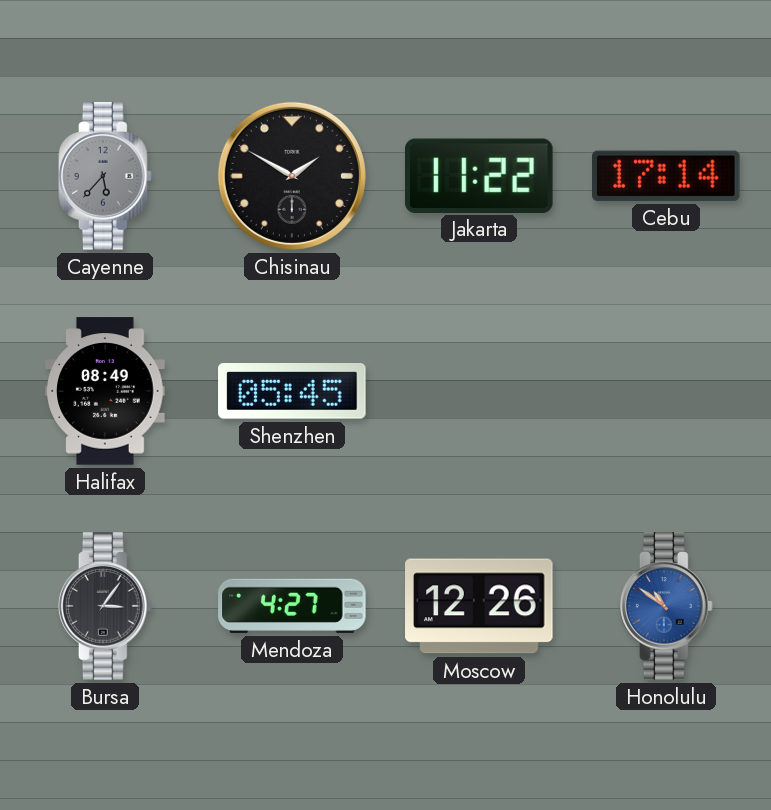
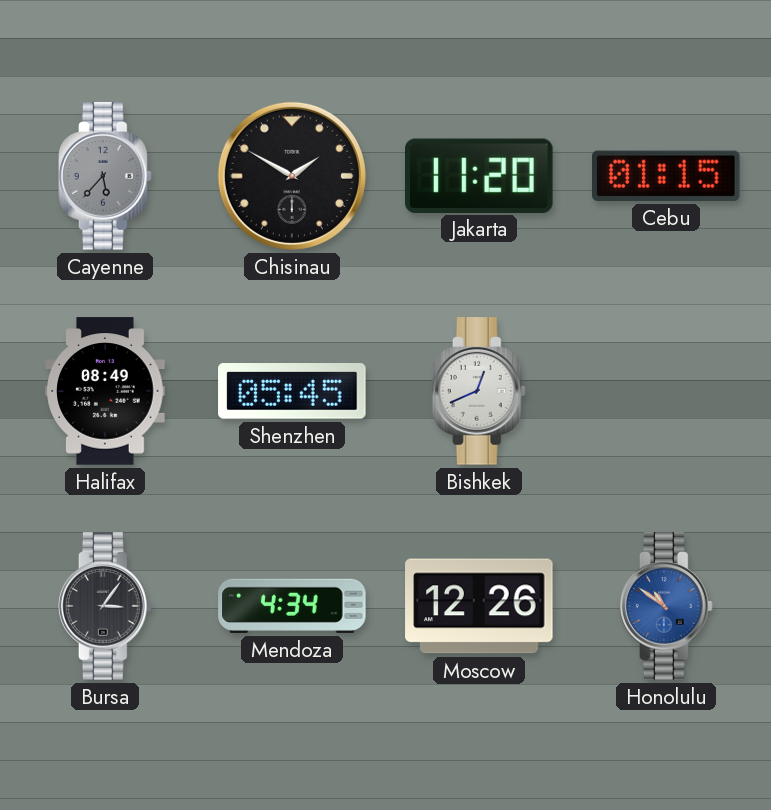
Jakarta: 11:22 -> 11:20
Cebu: 17:14 -> 01:15
Bishkek: none -> 12:41
Mendoza: 4:27 -> 4:34
